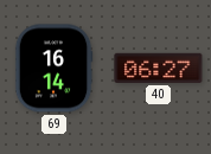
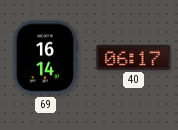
40: 06:27 -> 06:17
